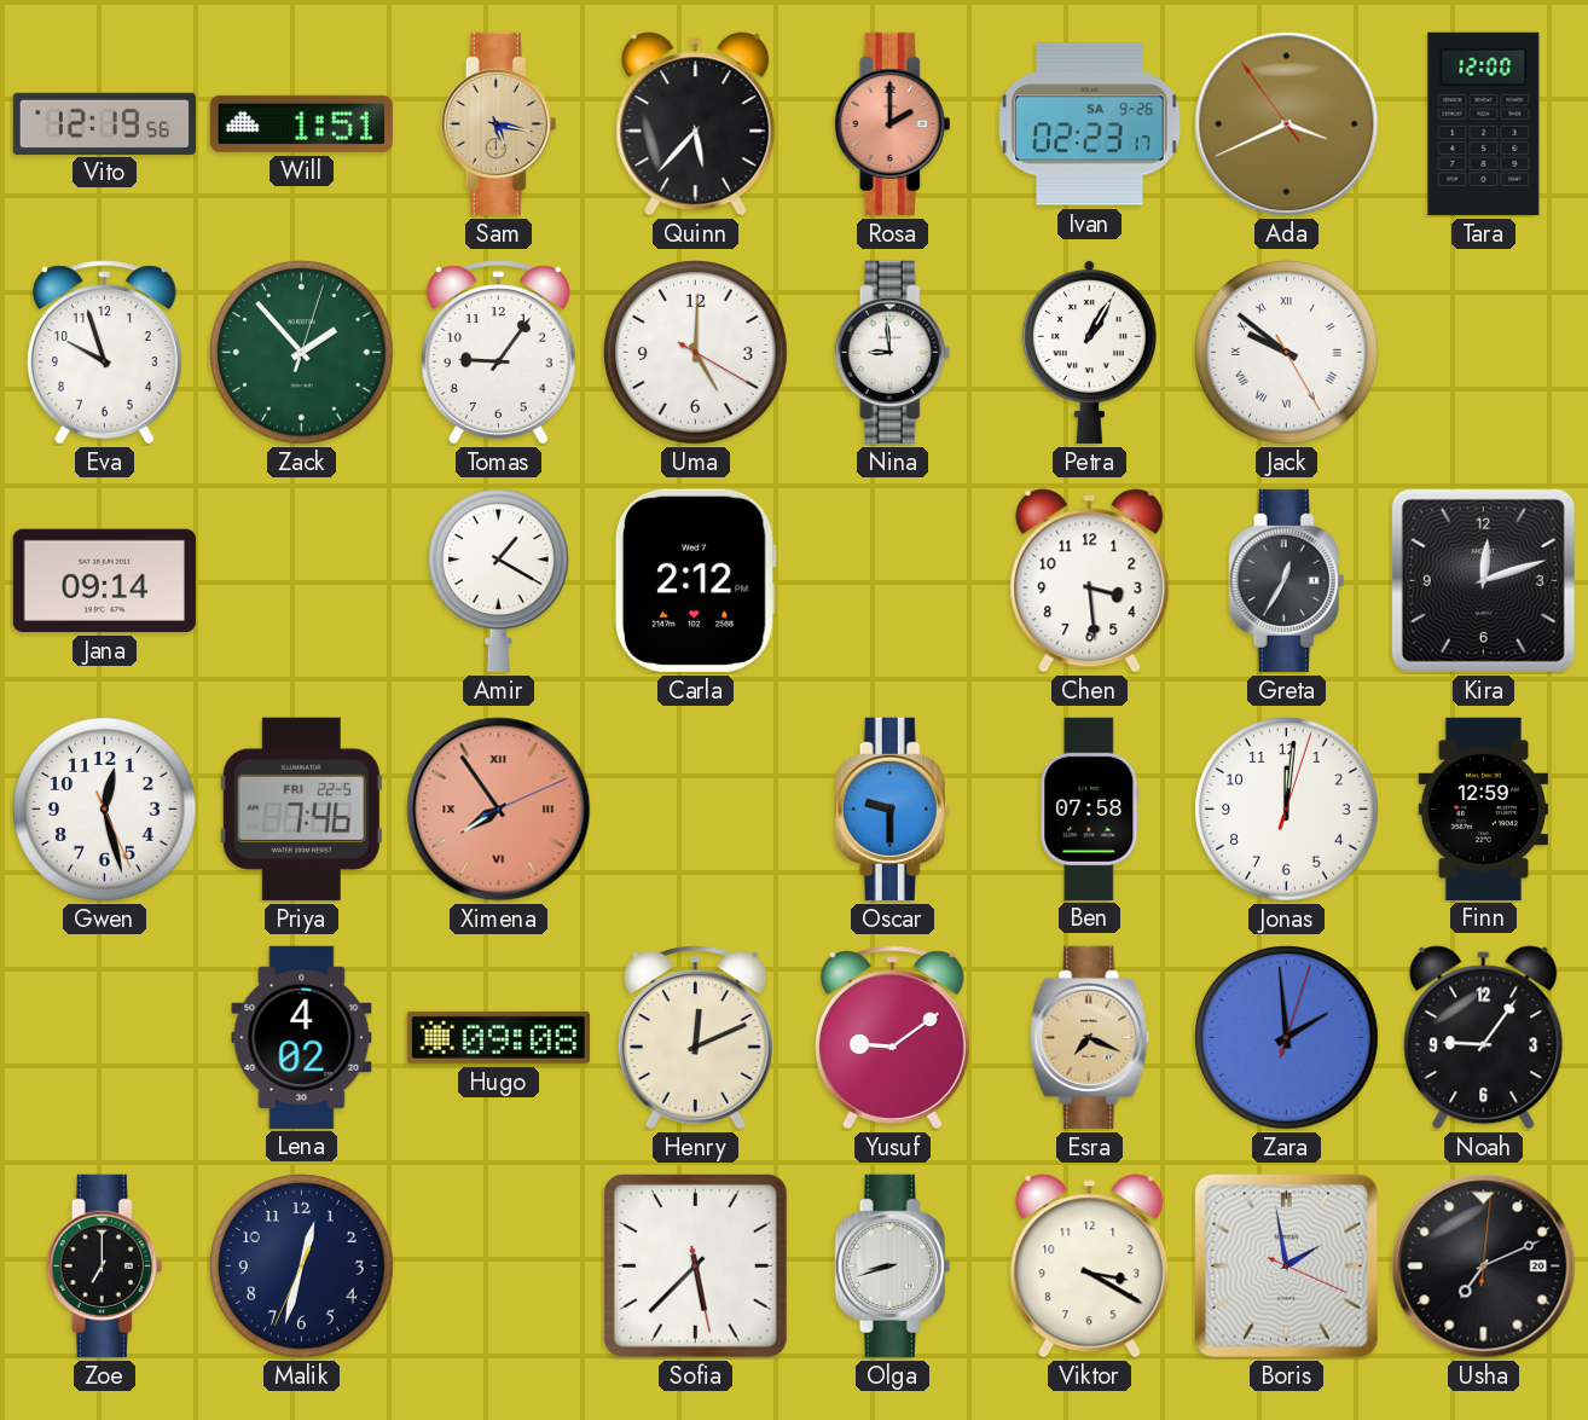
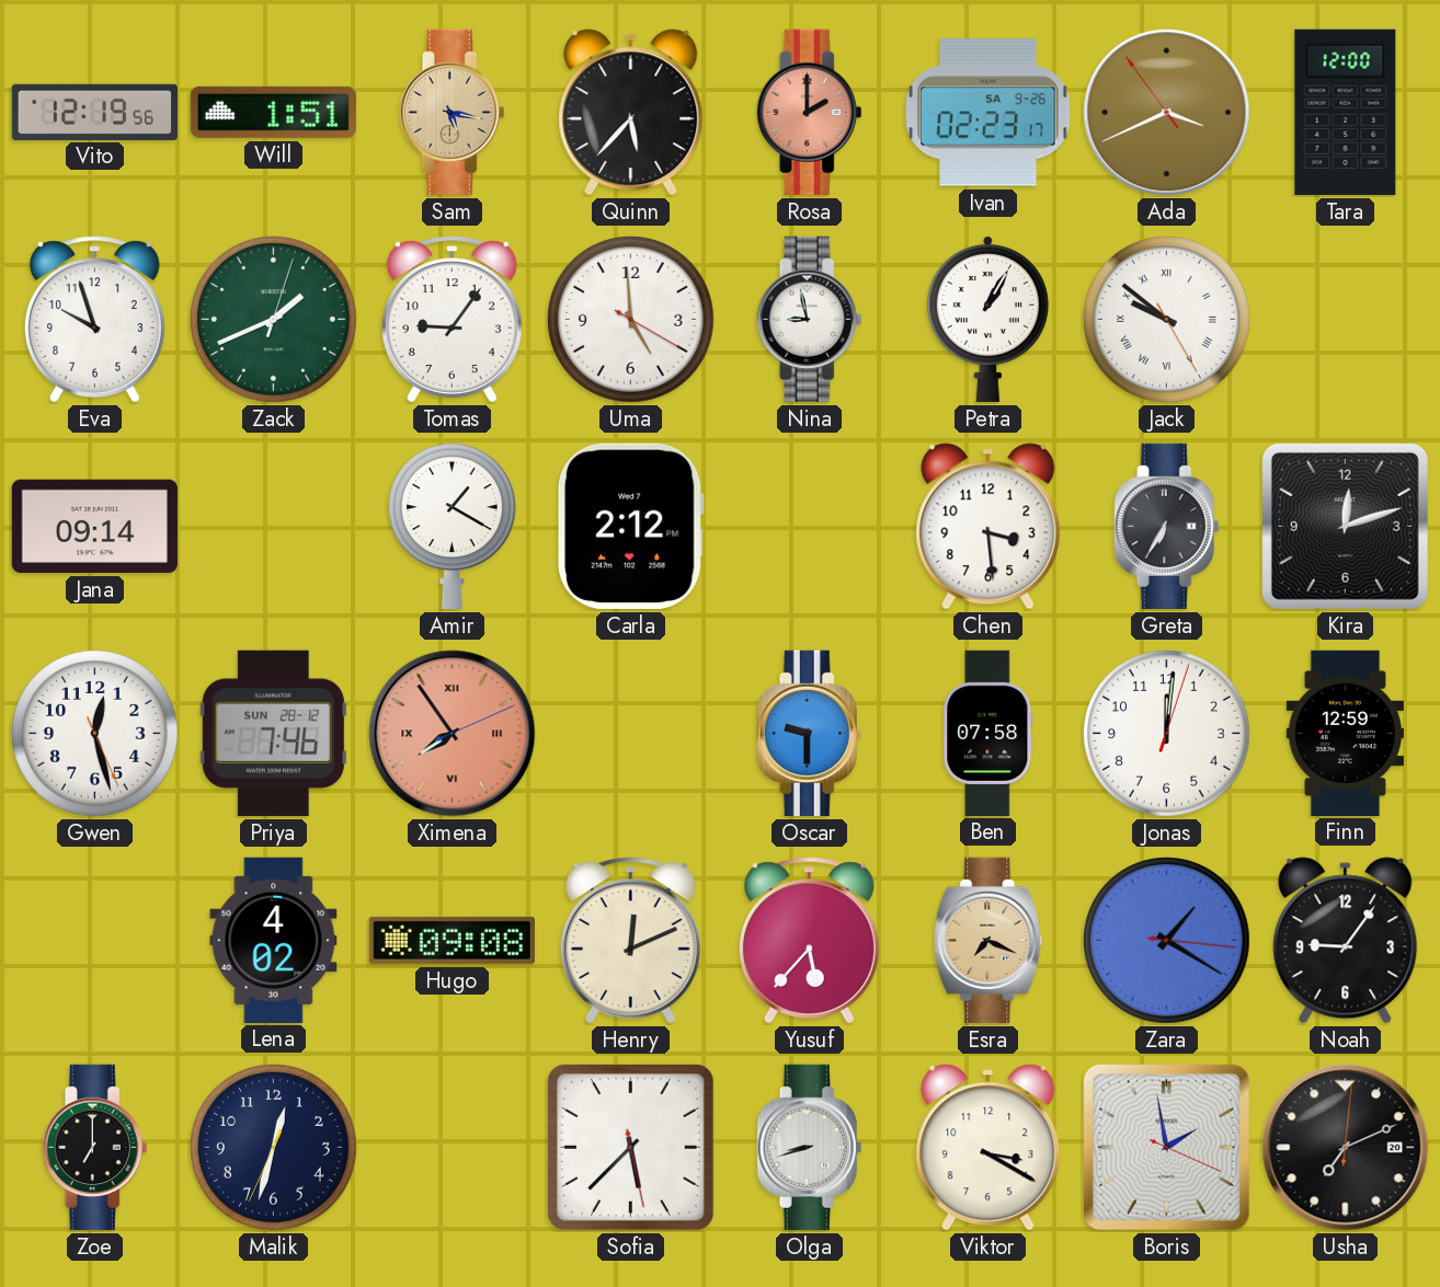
Zack: 1:53 -> 1:41
Uma: 5:00 -> 4:59
Nina: 8:59 -> 8:58
Greta: 12:35 -> 6:35
Priya date: FRI 22-5 -> SUN 28-12
Yusuf: 9:09 -> 5:37
Zara: 1:59 -> 1:20
